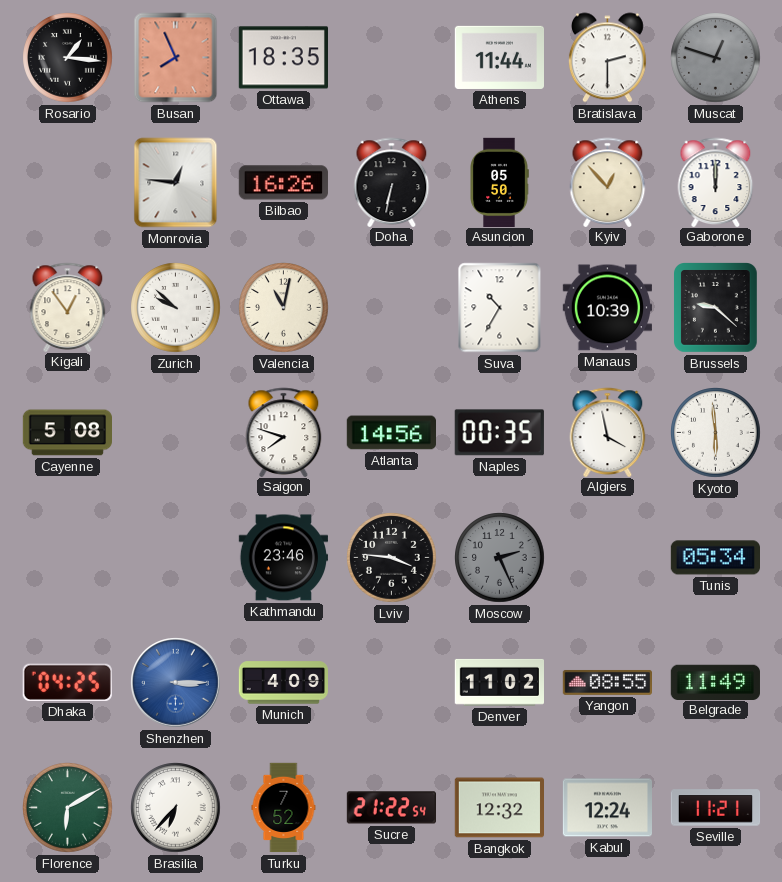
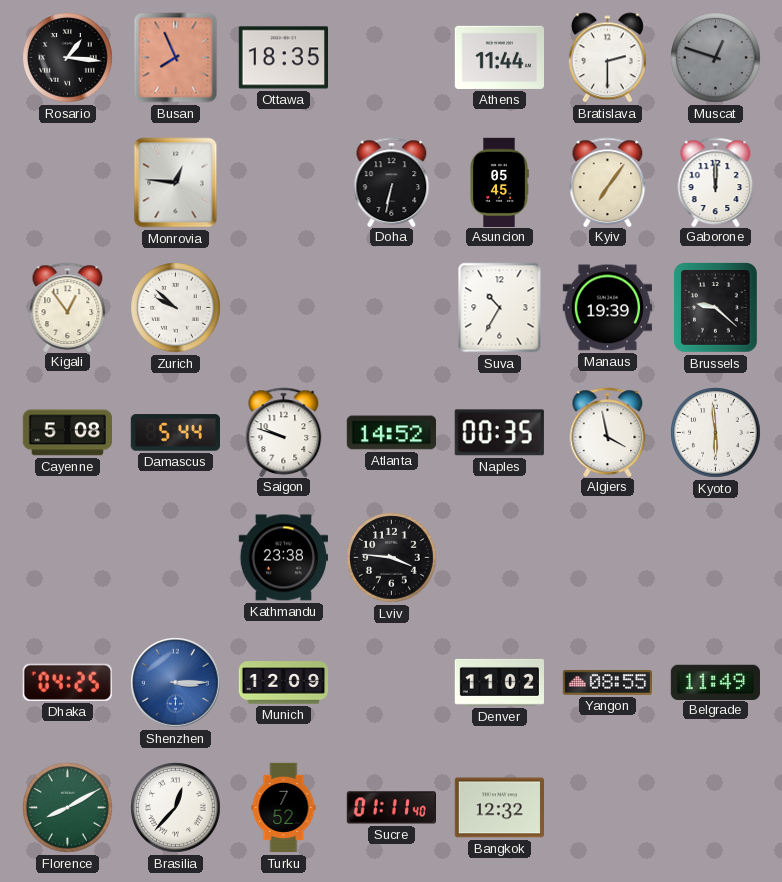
Bilbao: 16:26 -> none
Asuncion: 05:50 -> 05:45
Kyiv: 12:53 -> 7:06
Valencia: 11:02 -> none
Manaus: 10:39 -> 19:39
Damascus: none -> 5:44
Saigon: 7:48 -> 9:48
Atlanta: 14:56 -> 14:52
Kathmandu: 23:46 -> 23:38
Moscow: 2:26 -> none
Tunis: 05:34 -> none
Munich: 4:09 -> 12:09
Florence: 6:10 -> 8:10
Brasilia: 6:37 -> 12:37
Sucre: 21:22 -> 01:11
Kabul: 12:24 -> none
Seville: 11:21 -> none
